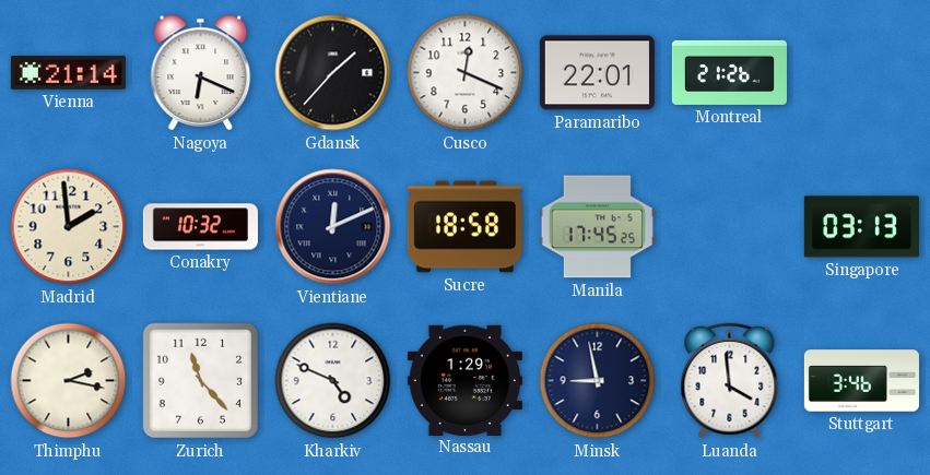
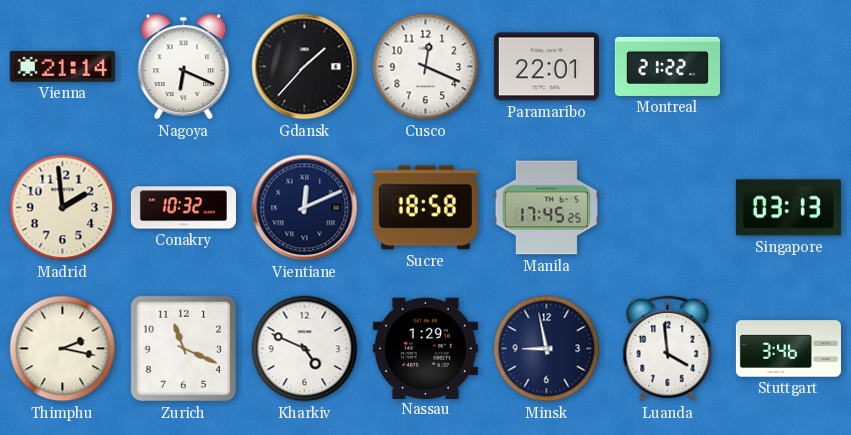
Montreal: 21:26 -> 21:22
Zurich: 11:23 -> 11:19
